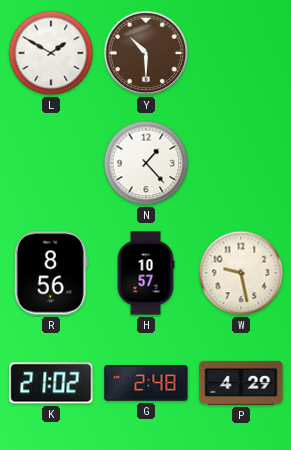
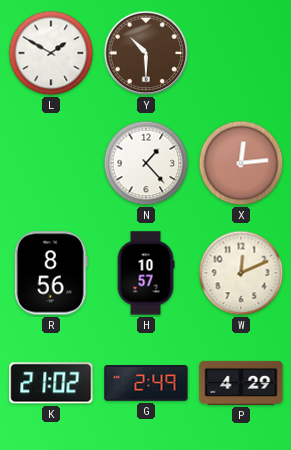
X: none -> 12:14
W: 9:28 -> 12:11
G: 2:48 -> 2:49
